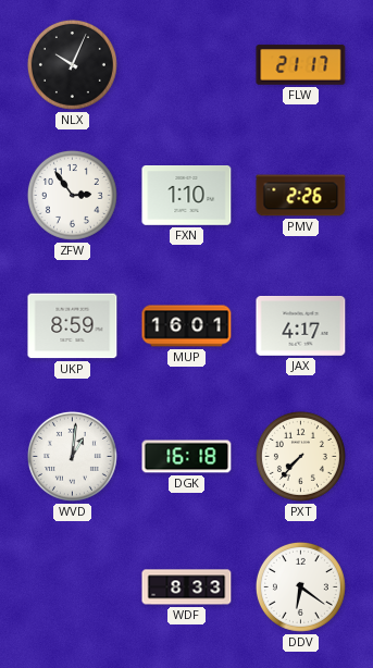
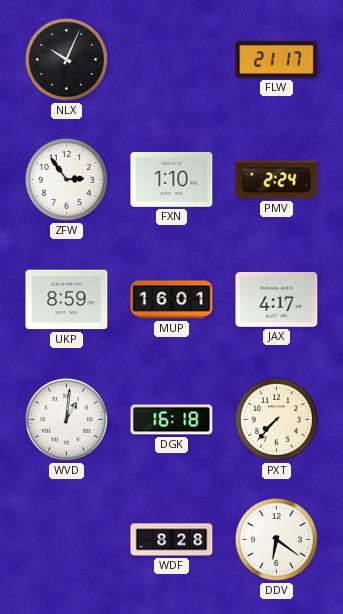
PMV: 2:26 -> 2:24
WDF: 8:33 -> 8:28
